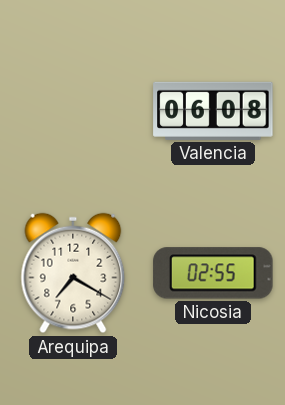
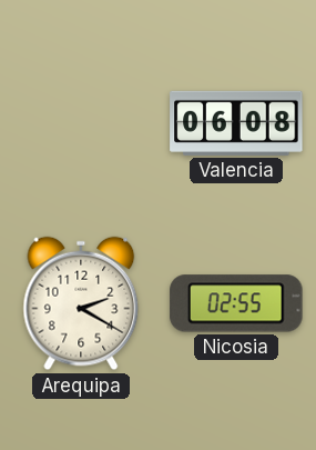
Arequipa: 7:20 -> 2:20
